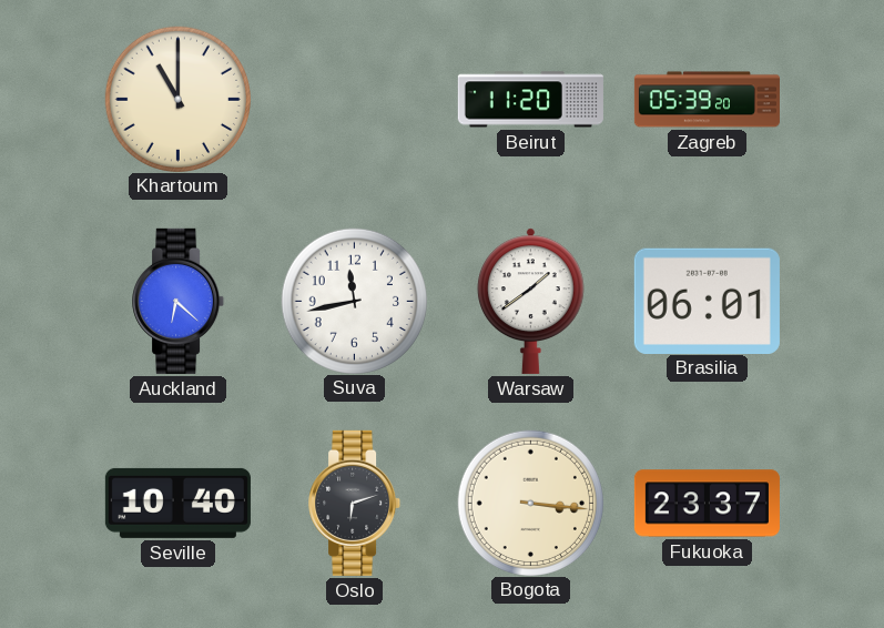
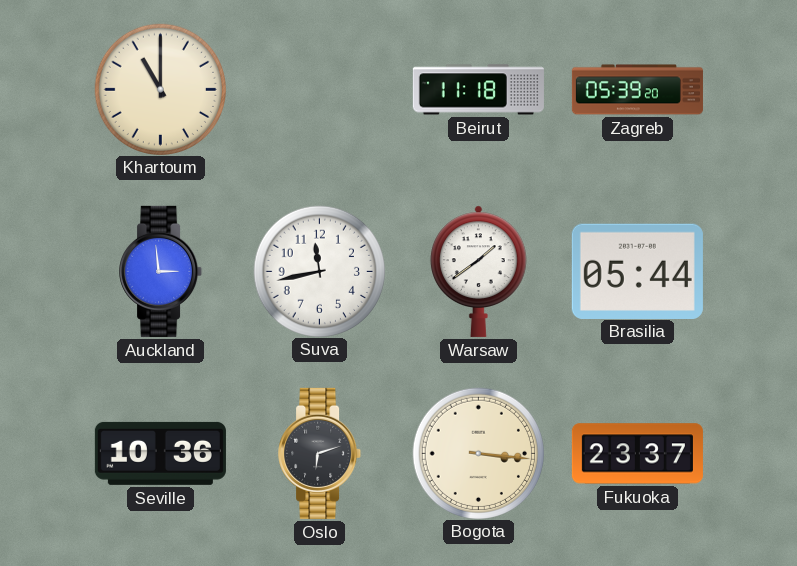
Beirut: 11:20 -> 11:18
Auckland: 6:22 -> 2:59
Brasilia: 06:01 -> 05:44
Seville: 10:40 -> 10:36
